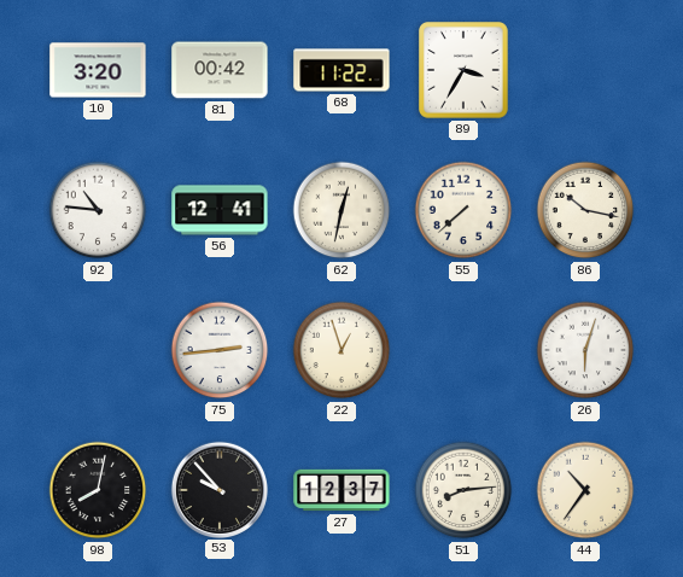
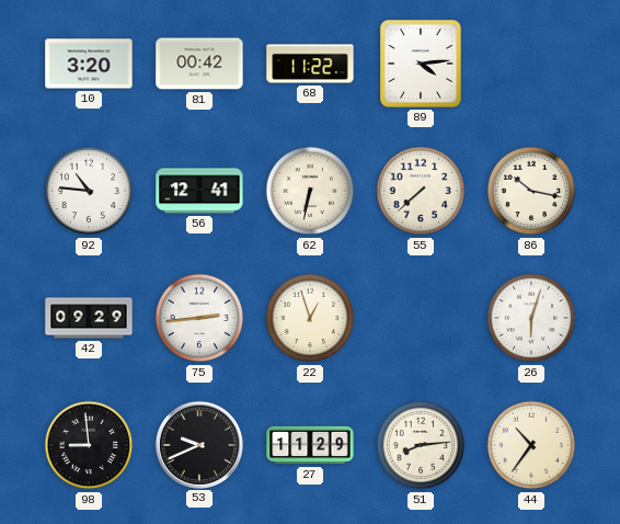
89: 3:35 -> 4:14
62: 12:32 -> 6:32
42: none -> 09:29
98: 8:02 -> 8:59
53: 9:53 -> 9:41
27: 12:37 -> 11:29
